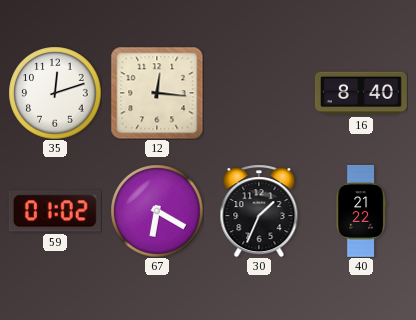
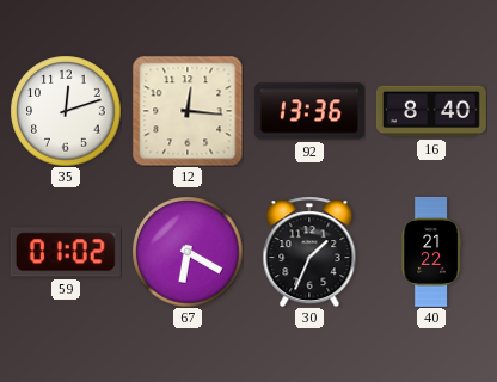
92: none -> 13:36
